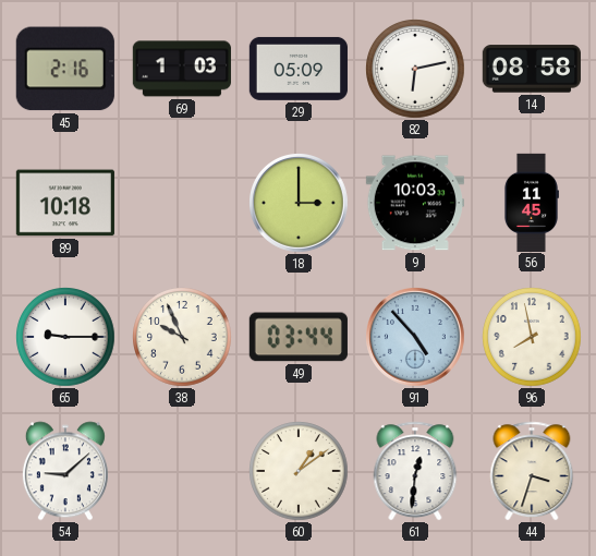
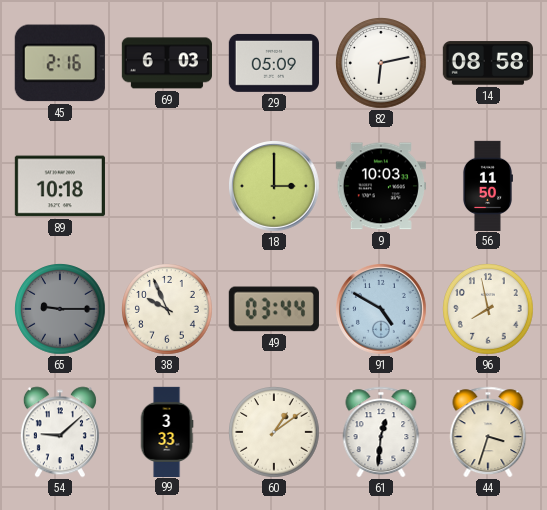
69: 1:03 -> 6:03
56: 11:45 -> 11:50
65 dial: white -> grey
91: 4:53 -> 4:50
99: none -> 3:33
